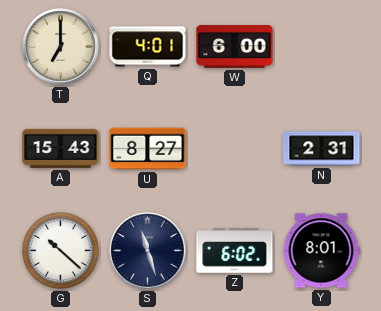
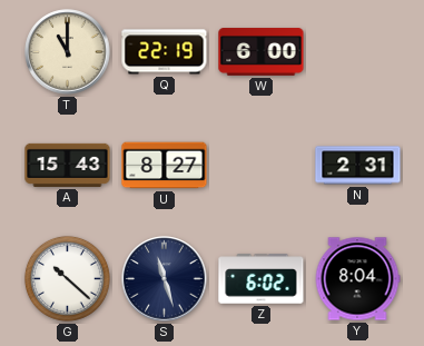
T: 7:00 -> 11:00
Q: 4:01 -> 22:19
Y: 8:01 -> 8:04
